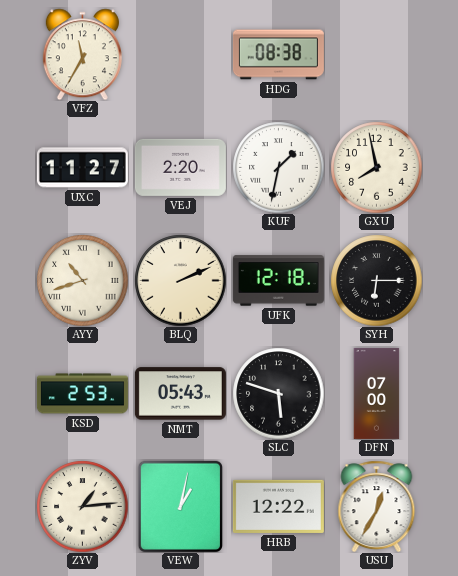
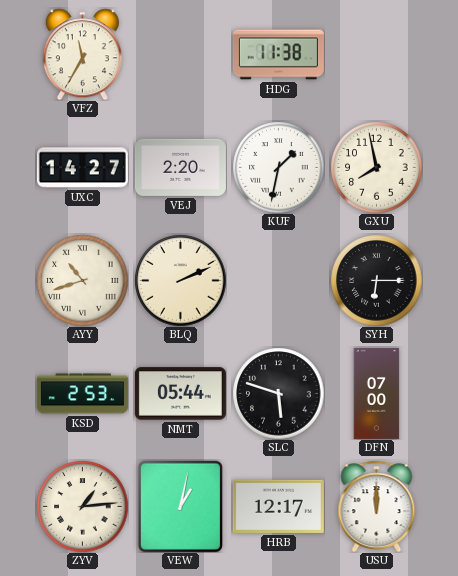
HDG: 08:38 -> 11:38
UXC: 11:27 -> 14:27
UFK: 12:18 -> none
NMT: 05:43 -> 05:44
HRB: 12:22 -> 12:17
USU: 12:35 -> 12:00
